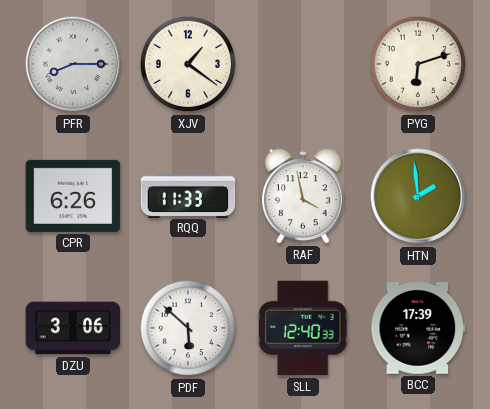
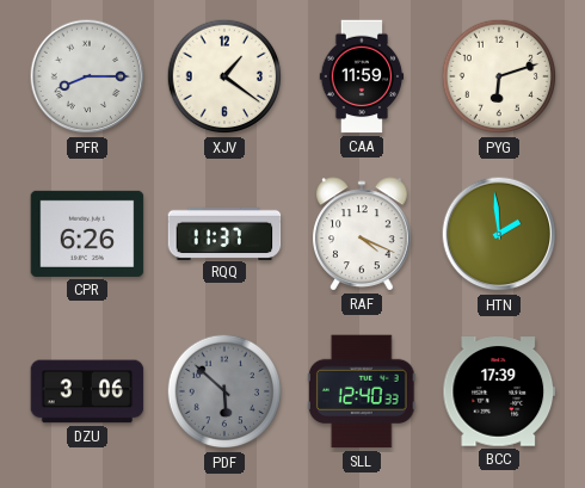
CAA: none -> 11:59
RQQ: 11:33 -> 11:37
RAF: 3:58 -> 4:19
PDF dial: white -> grey
